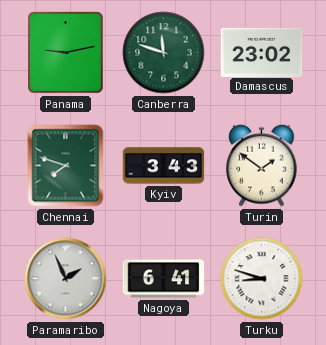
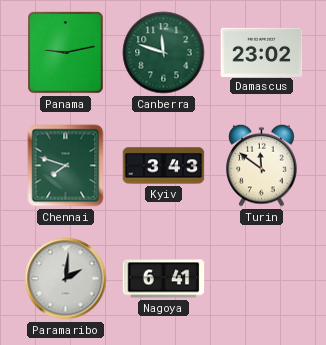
Turin: 1:51 -> 11:51
Paramaribo: 1:56 -> 2:01
Turku: 8:48 -> none
